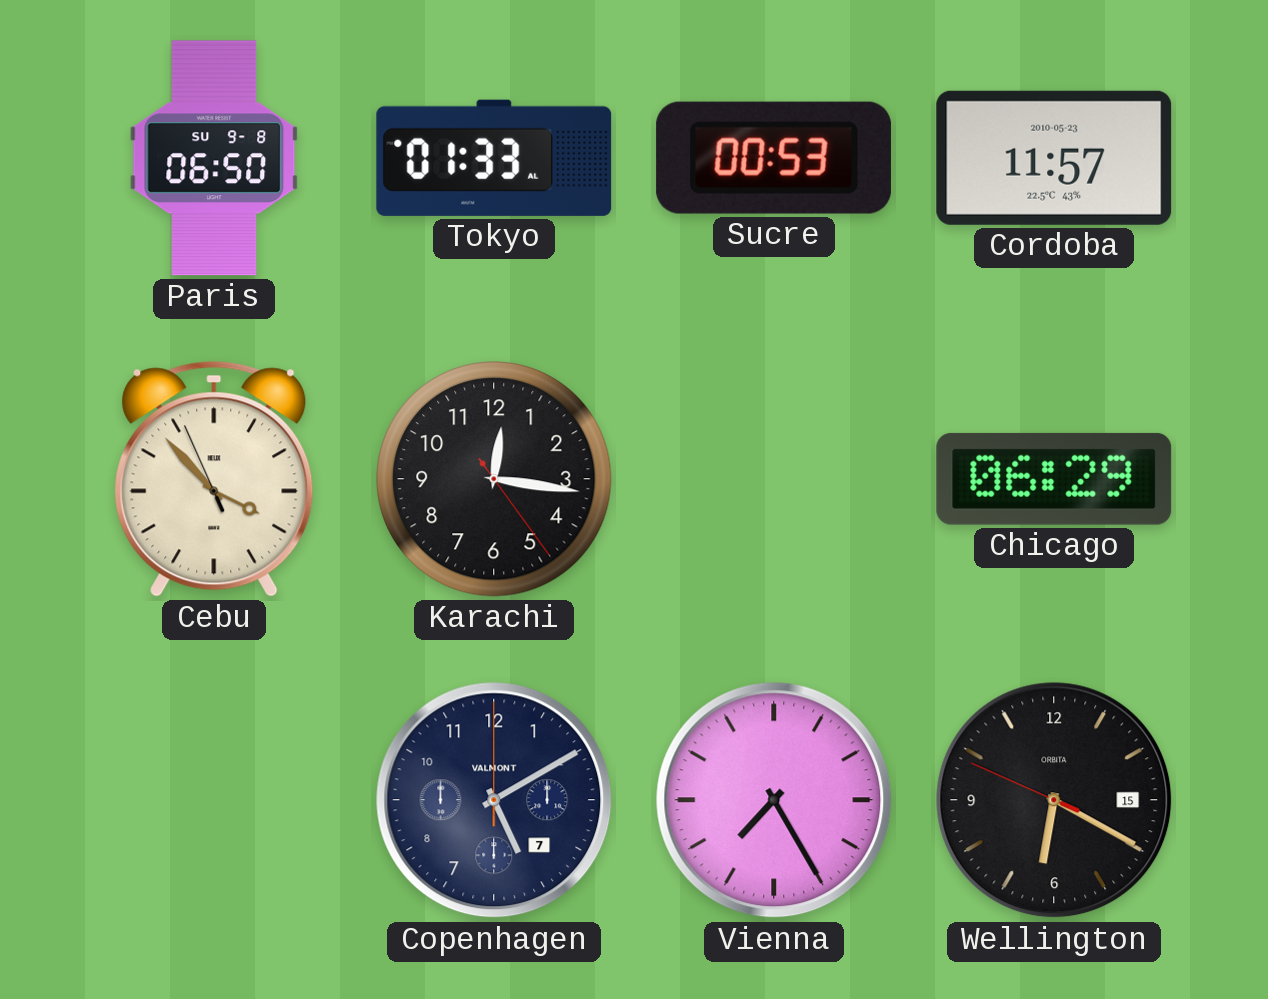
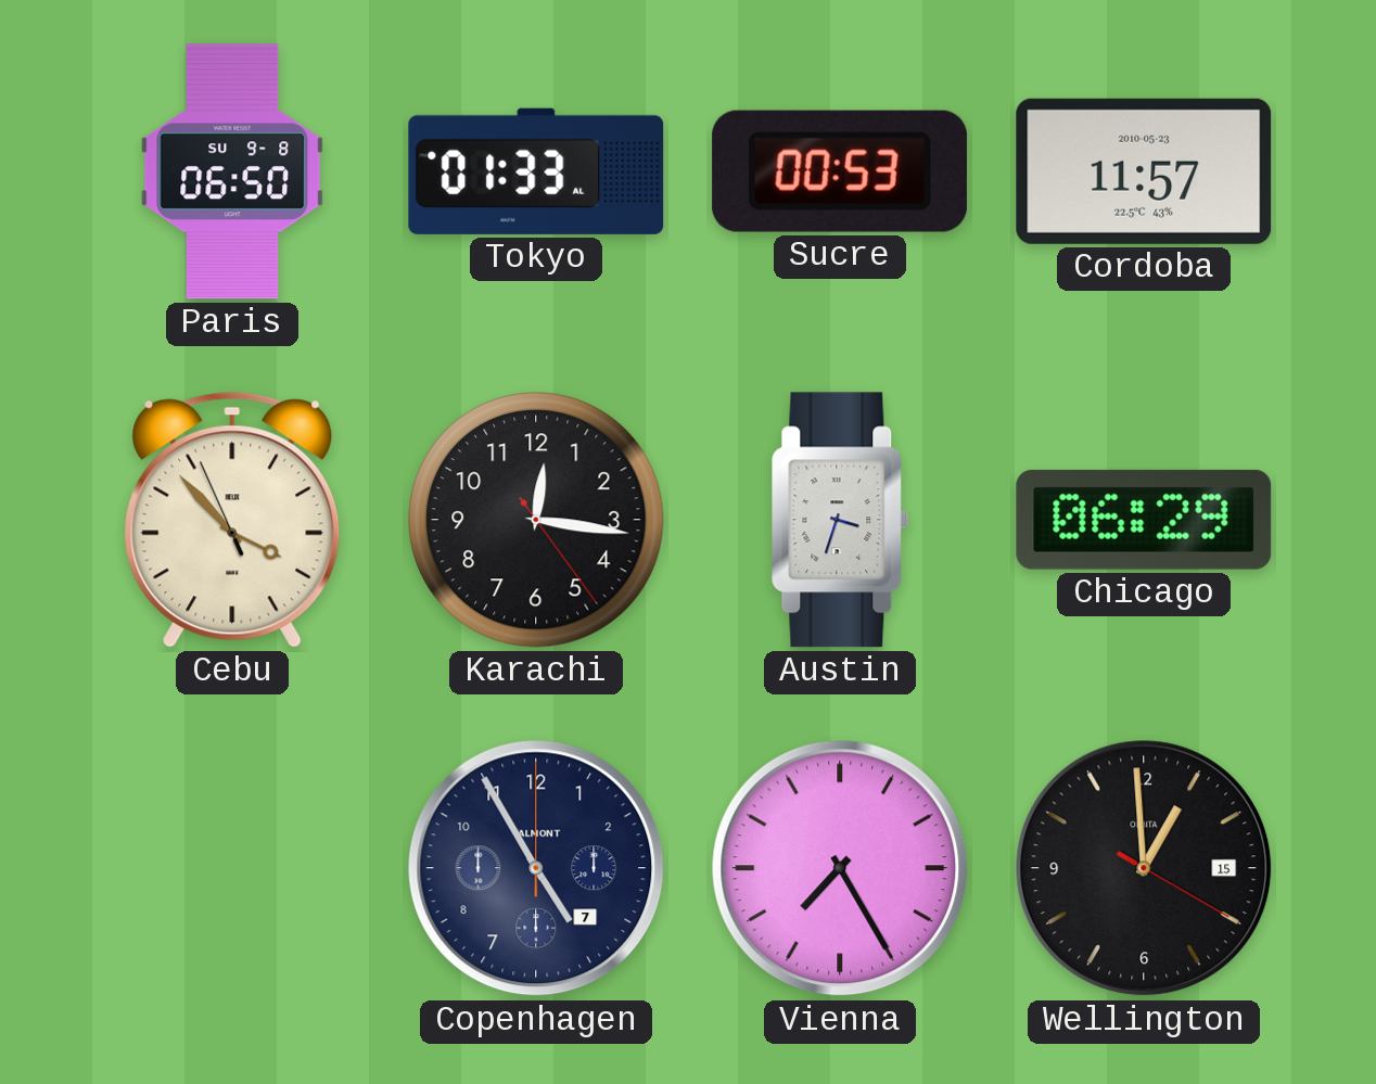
Austin: none -> 3:33
Copenhagen: 5:10 -> 4:55
Wellington: 6:19 -> 12:59
